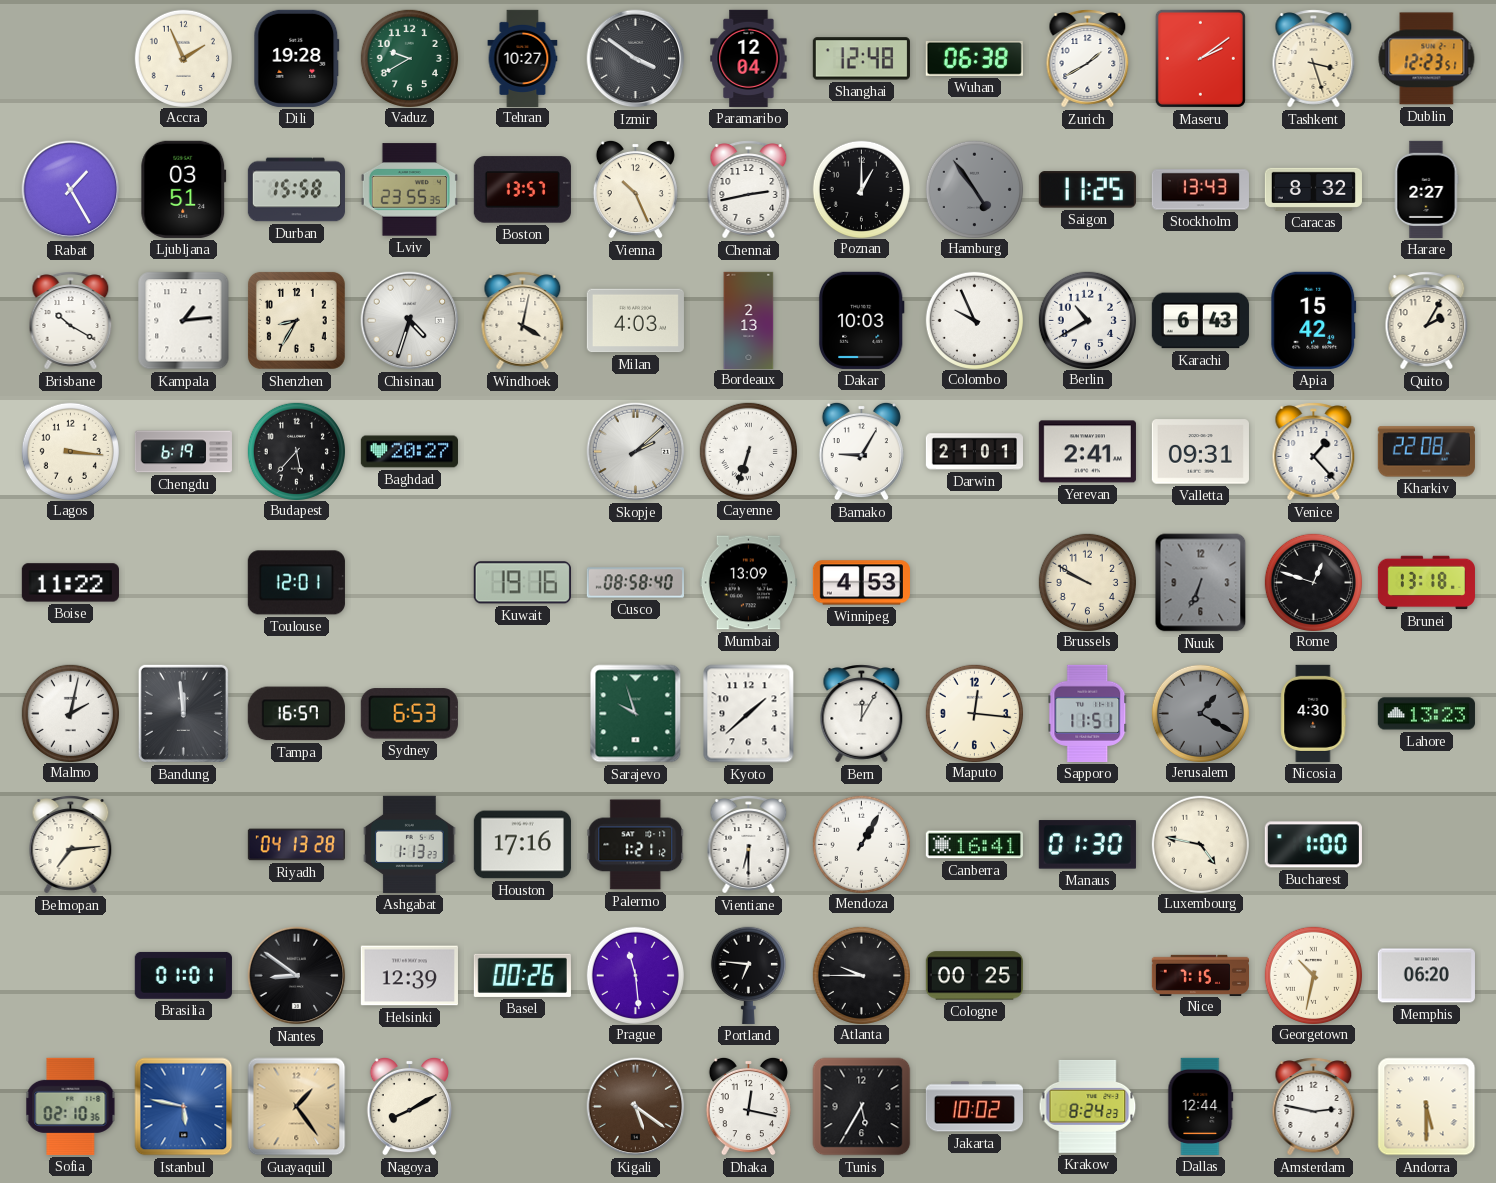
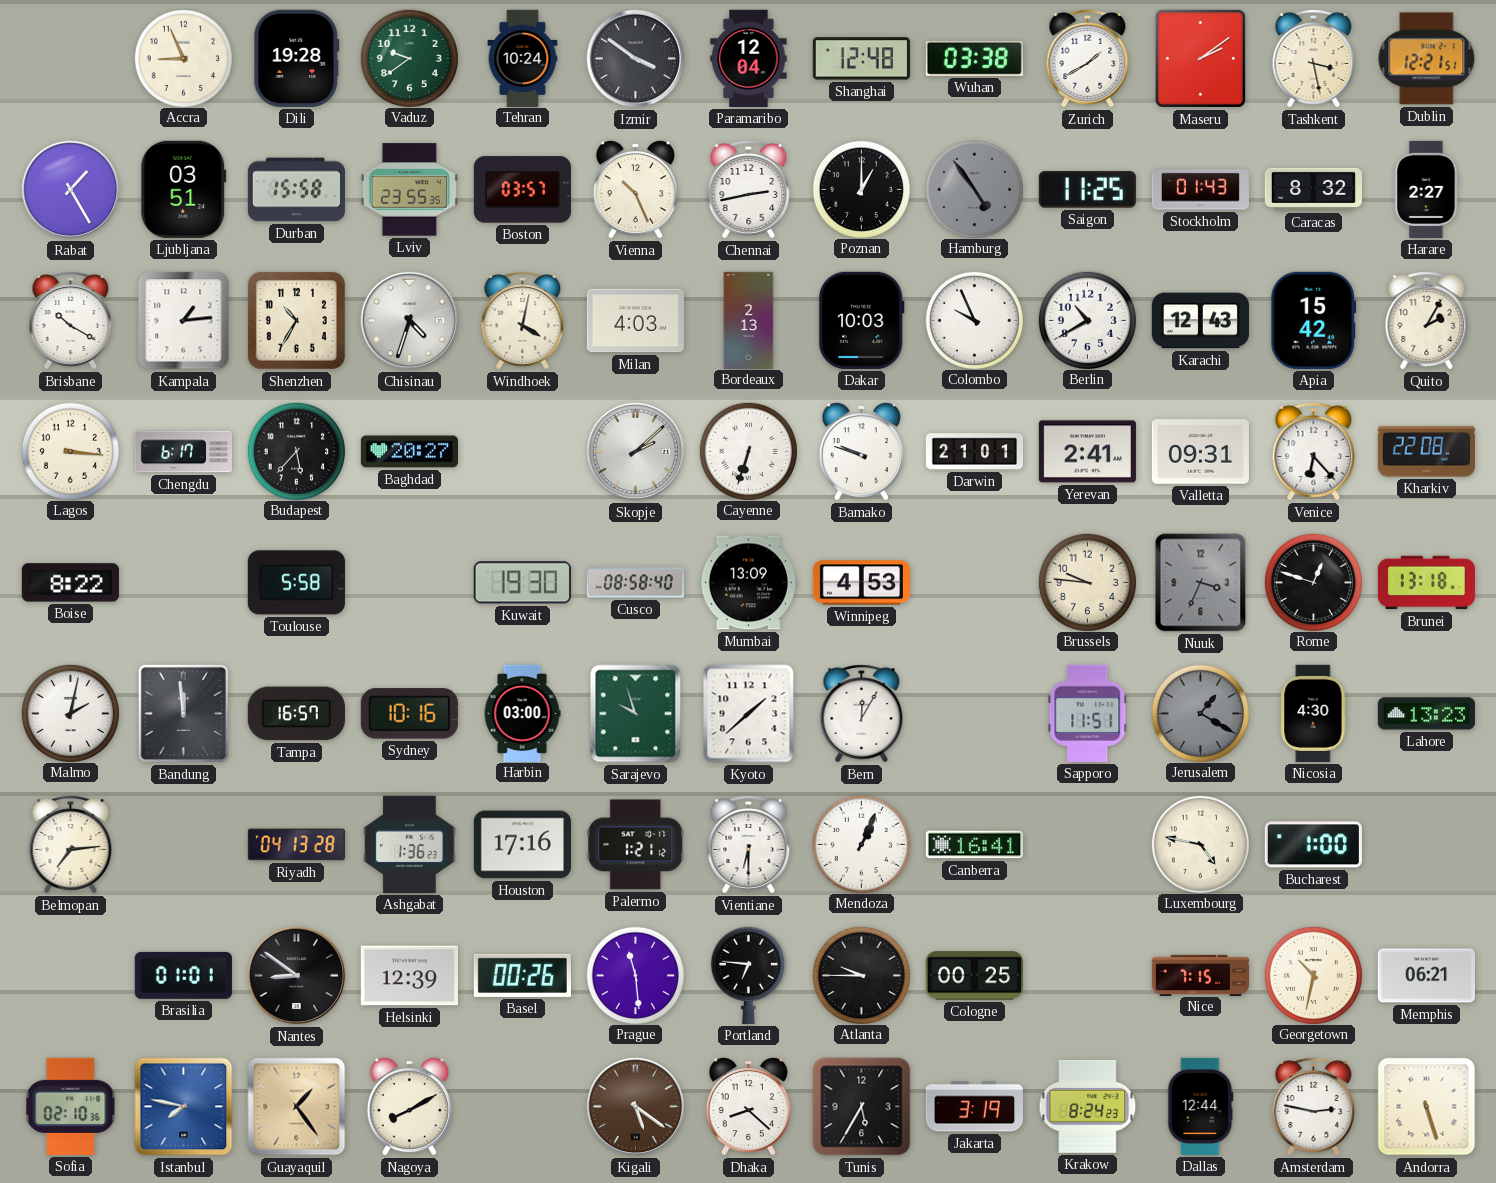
Accra: 1:56 -> 8:56
Vaduz: 9:40 -> 9:39
Tehran: 10:27 -> 10:24
Wuhan: 06:38 -> 03:38
Tashkent: 3:27 -> 3:28
Dublin: 12:23 -> 12:21
Boston: 13:57 -> 03:57
Stockholm: 13:43 -> 01:43
Shenzhen: 8:35 -> 10:35
Karachi: 6:43 -> 12:43
Chengdu: 6:19 -> 6:17
Bamako: 9:05 -> 9:48
Venice: 1:23 -> 6:23
Boise: 11:22 -> 8:22
Toulouse: 12:01 -> 5:58
Kuwait: 19:16 -> 19:30
Brussels: 9:50 -> 9:46
Nuuk: 6:34 -> 3:34
Sydney: 6:53 -> 10:16
Harbin: none -> 03:00
Maputo: 12:16 -> none
Ashgabat: 1:13 -> 1:36
Mendoza: 1:05 -> 1:04
Manaus: 01:30 -> none
Memphis: 06:20 -> 06:21
Istanbul: 5:47 -> 7:47
Dhaka: 12:17 -> 8:22
Jakarta: 10:02 -> 3:19
Andorra: 5:30 -> 5:27
